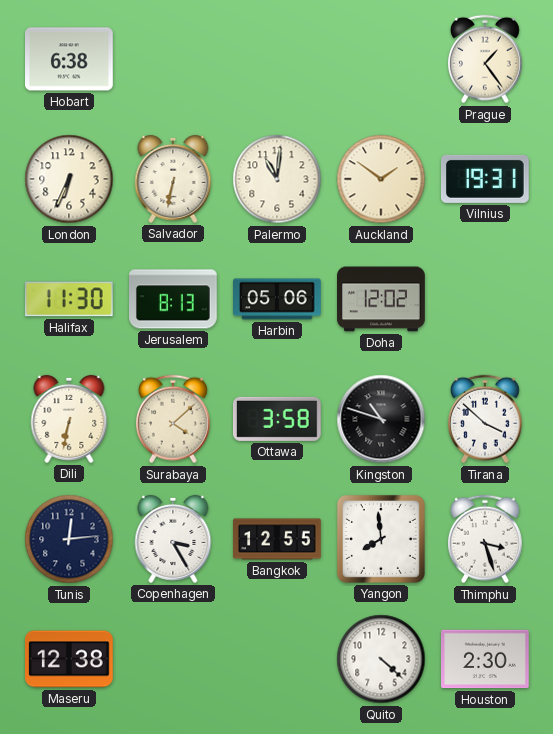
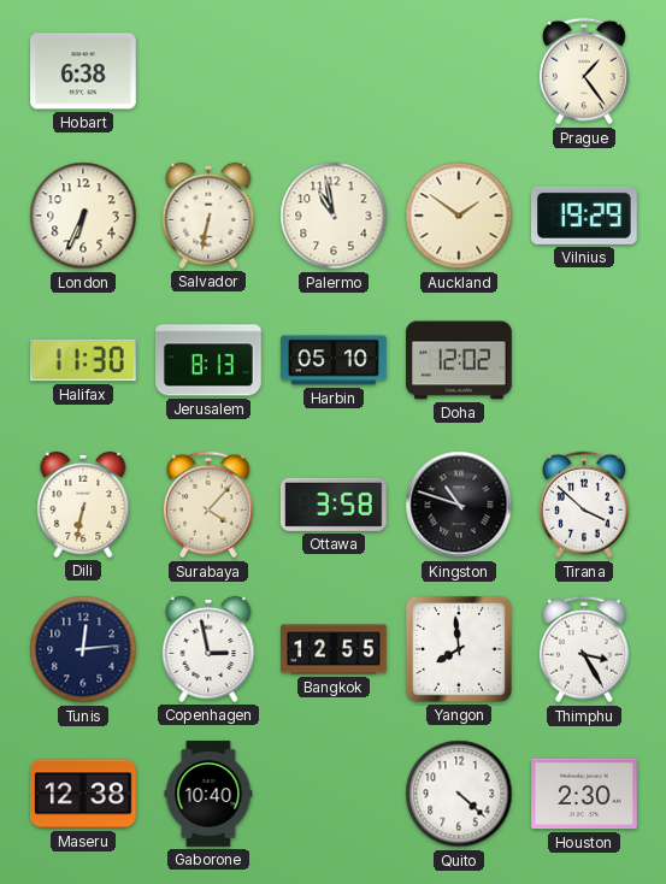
Palermo: 11:01 -> 10:58
Vilnius: 19:31 -> 19:29
Harbin: 05:06 -> 05:10
Surabaya: 4:08 -> 4:07
Copenhagen: 3:25 -> 2:58
Thimphu: 3:27 -> 3:25
Gaborone: none -> 10:40
